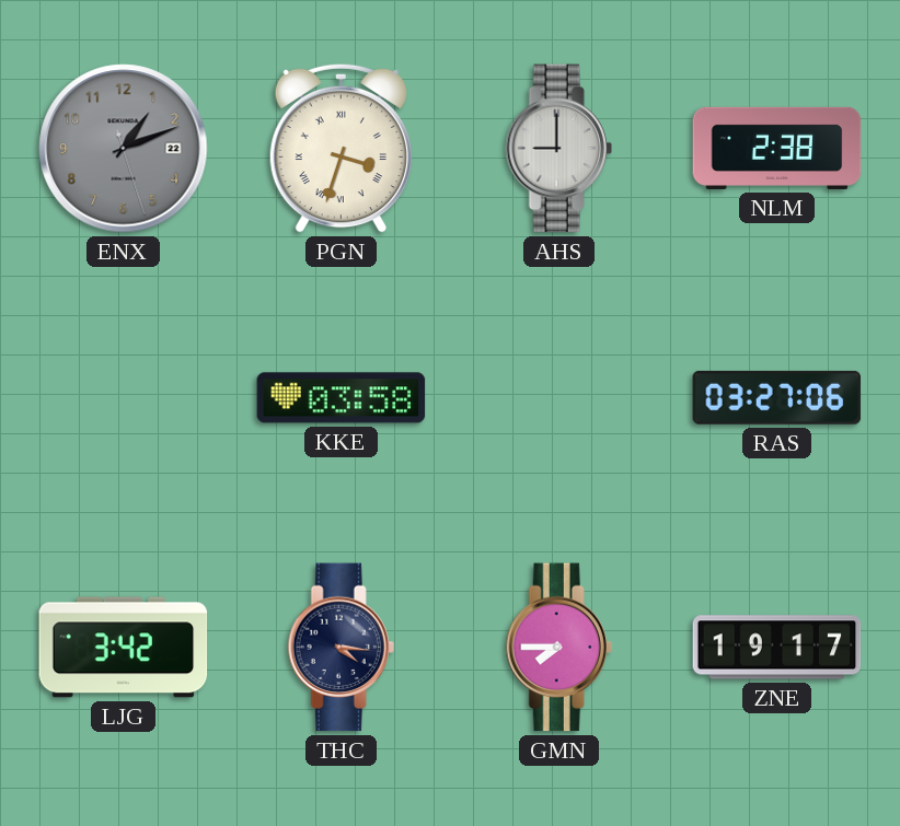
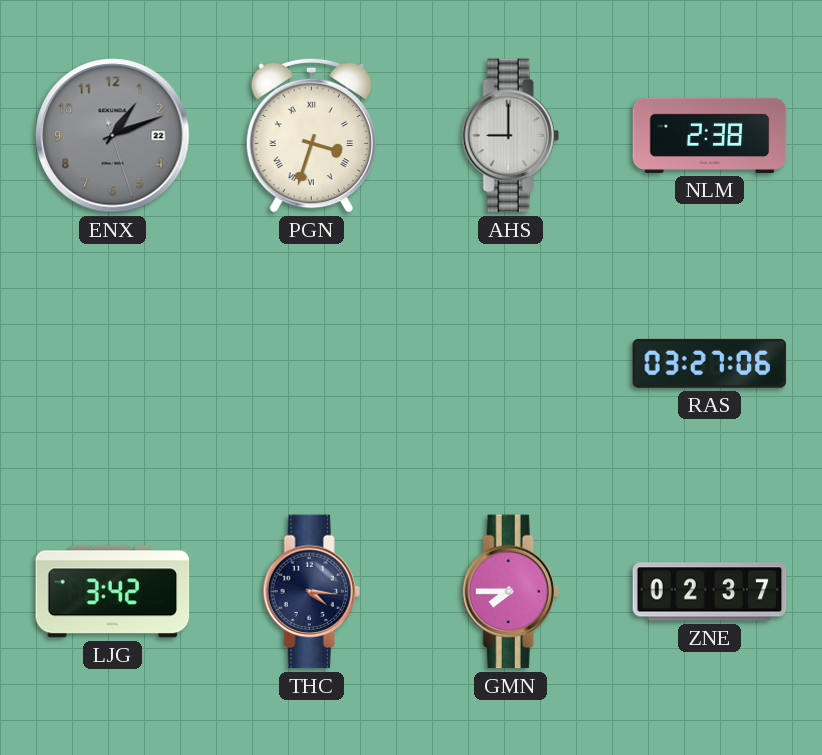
KKE: 03:58 -> none
ZNE: 19:17 -> 02:37
